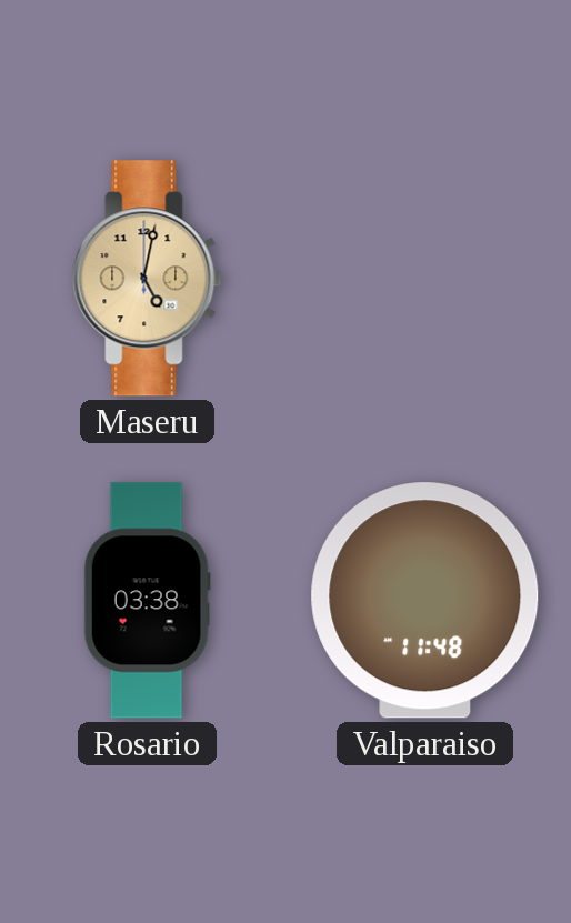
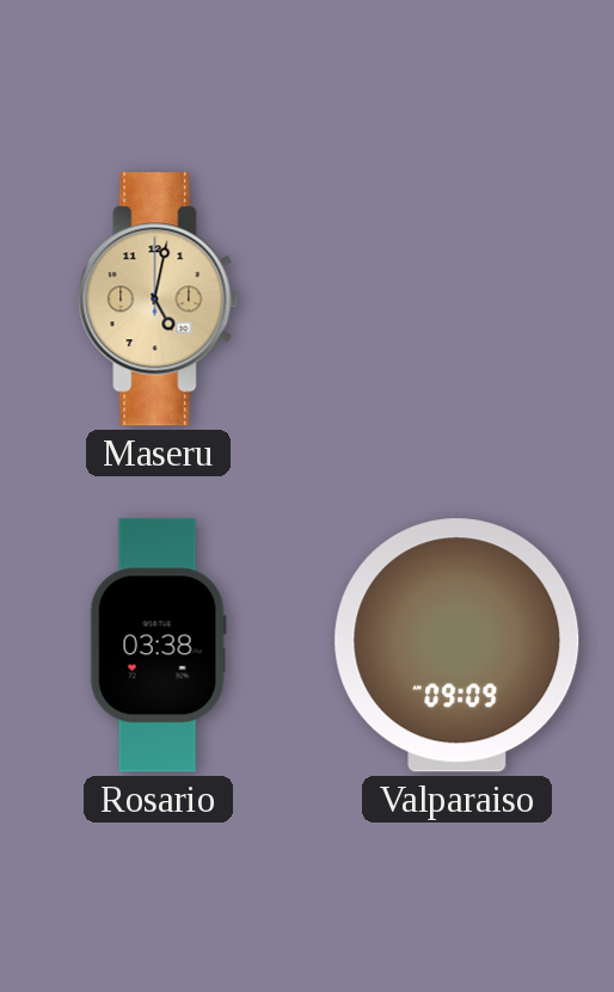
Valparaiso: 11:48 -> 09:09
